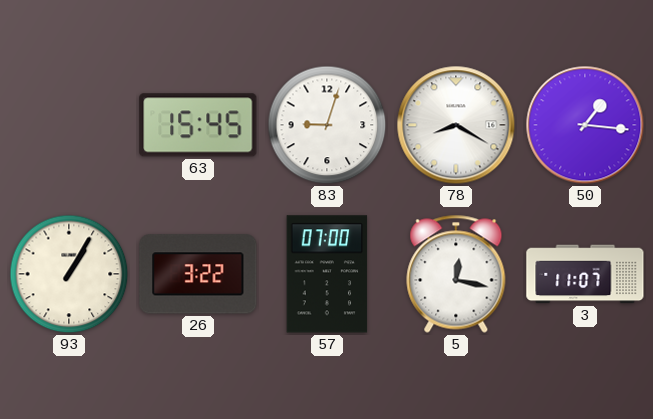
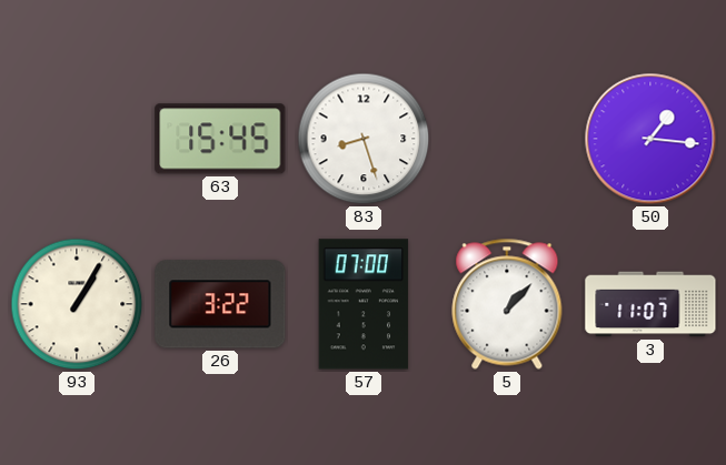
83: 9:03 -> 8:27
78: 8:20 -> none
5: 12:17 -> 1:07
